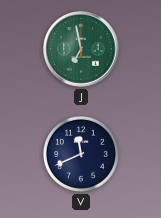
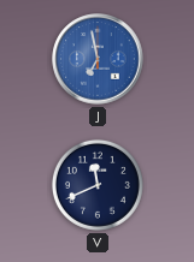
J dial: green -> blue
